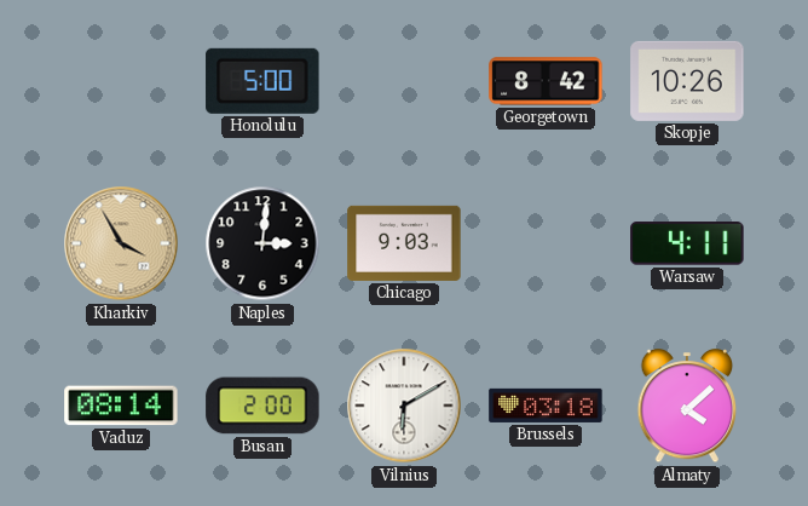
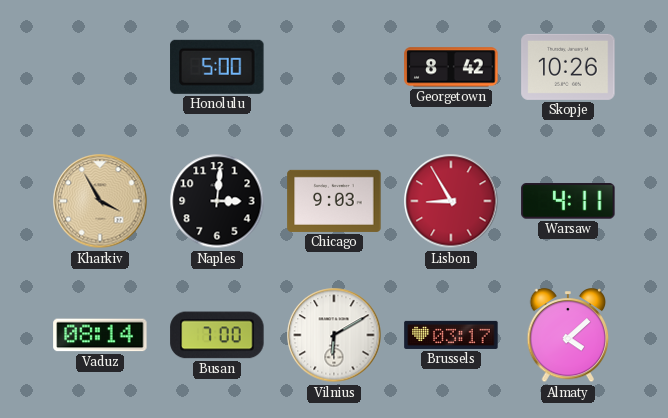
Lisbon: none -> 8:55
Busan: 2:00 -> 7:00
Brussels: 03:18 -> 03:17
